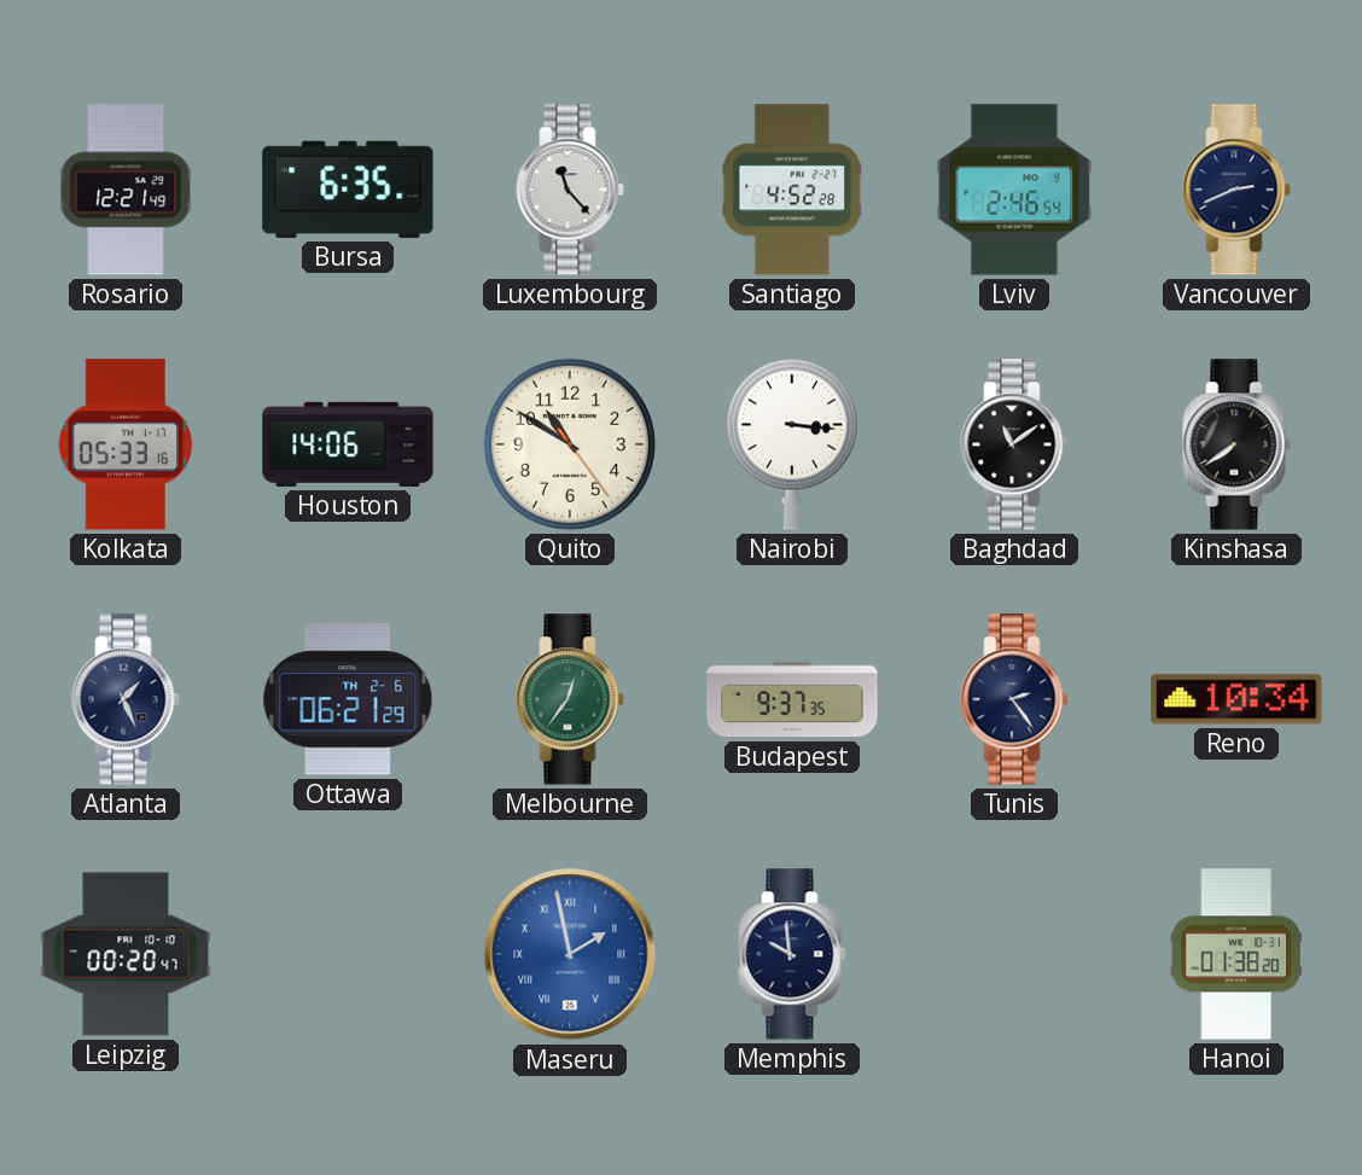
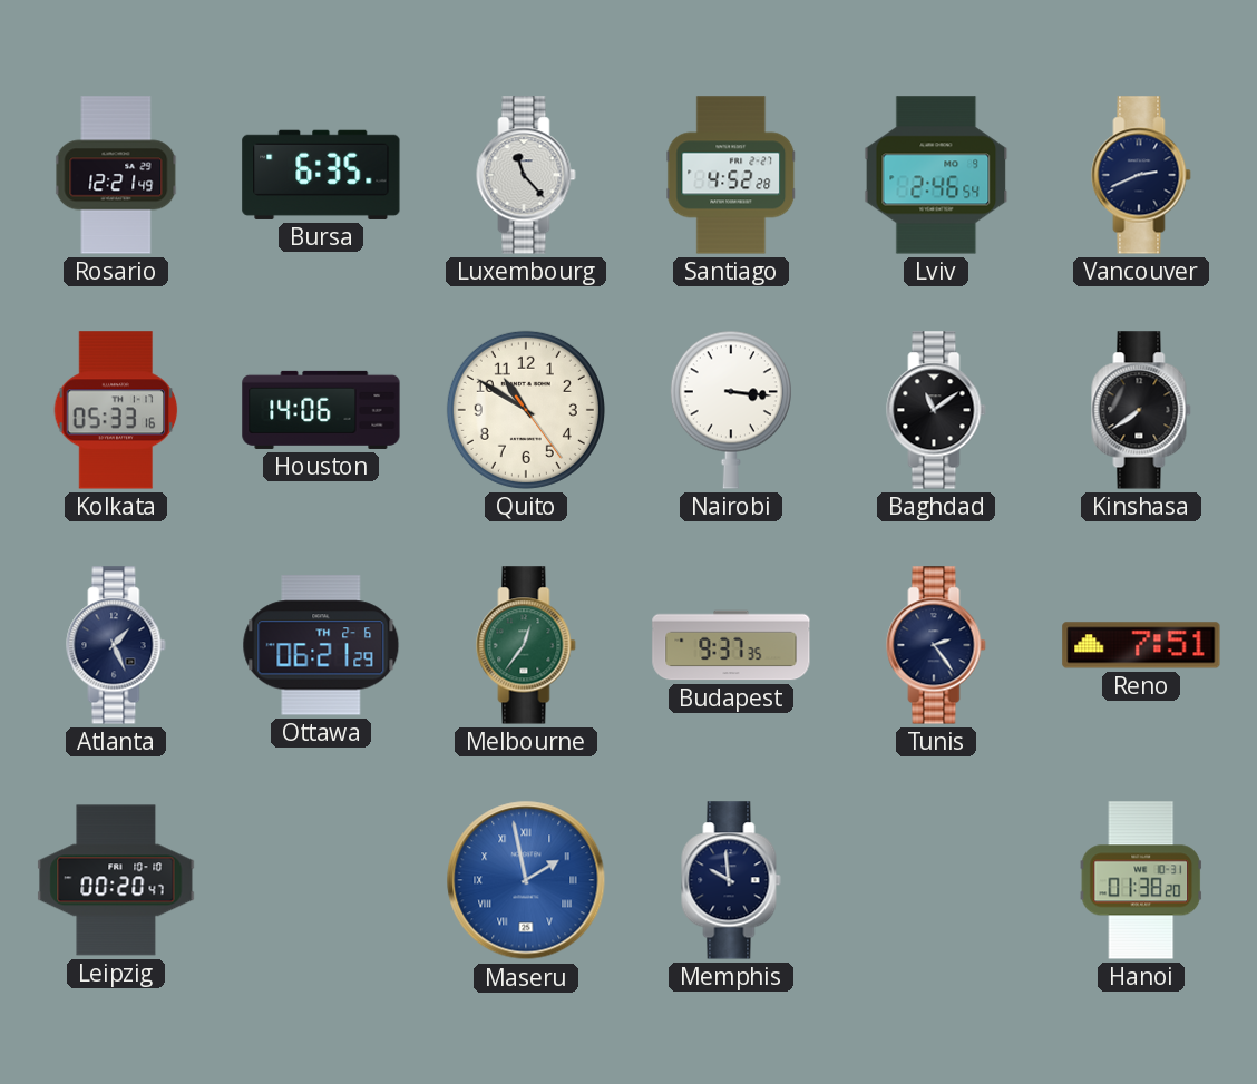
Reno: 10:34 -> 7:51
